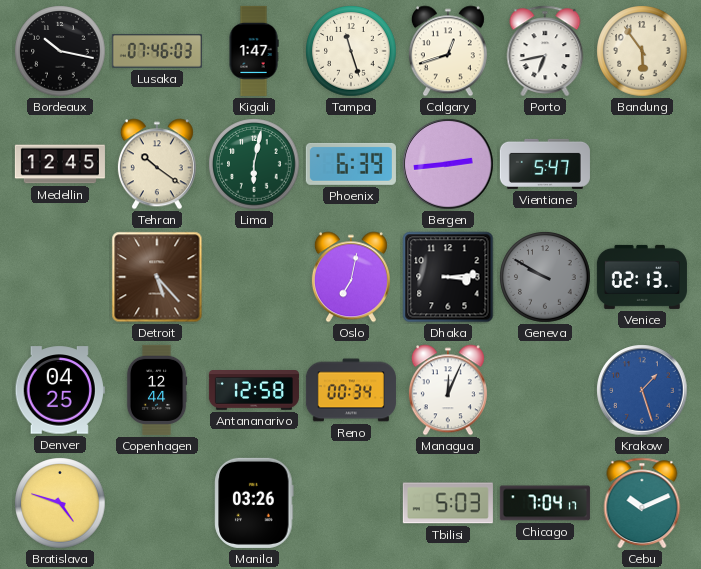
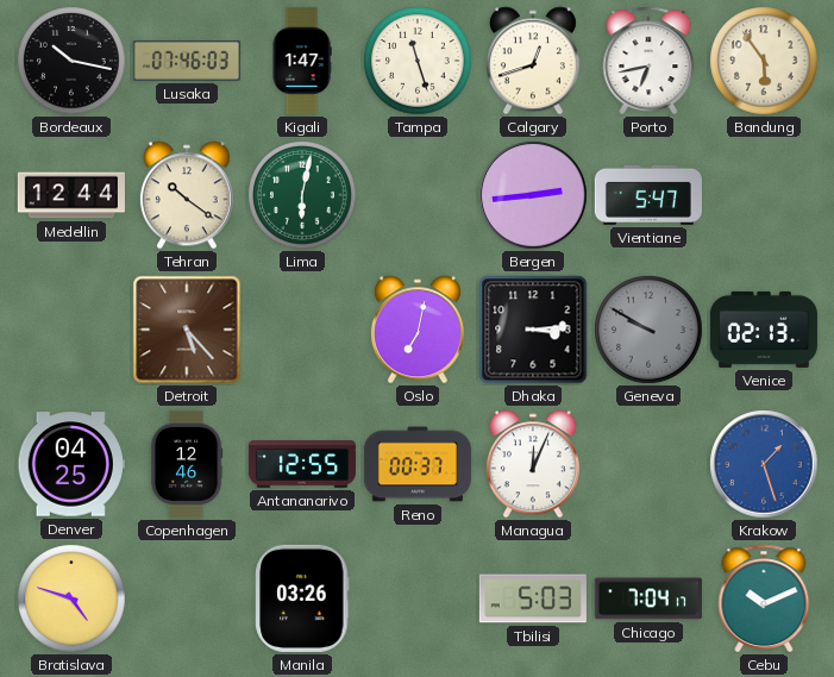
Medellin: 12:45 -> 12:44
Phoenix: 6:39 -> none
Copenhagen: 12:44 -> 12:46
Antananarivo: 12:58 -> 12:55
Reno: 00:34 -> 00:37
